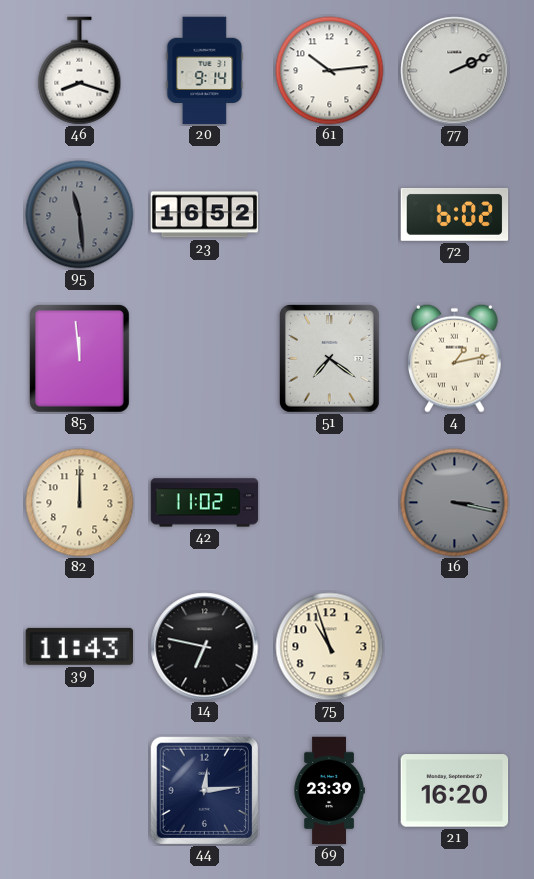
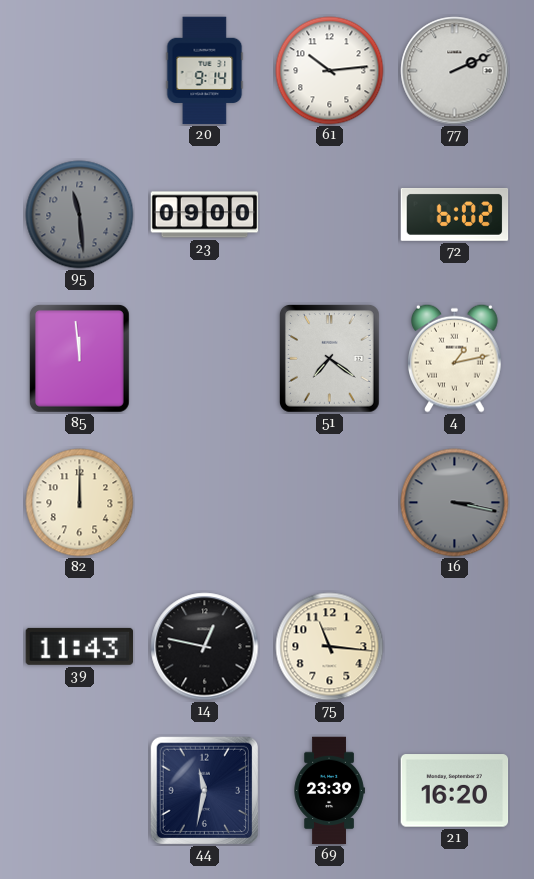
46: 8:18 -> none
23: 16:52 -> 09:00
42: 11:02 -> none
14: 6:47 -> 12:47
75: 10:57 -> 11:16
44: 12:14 -> 11:32
